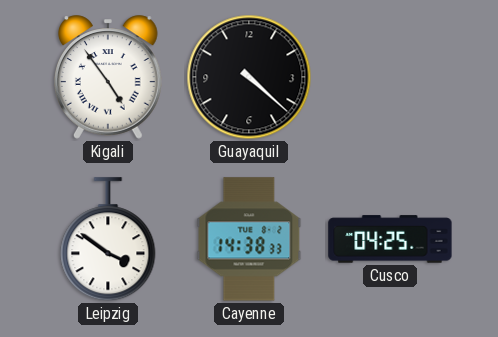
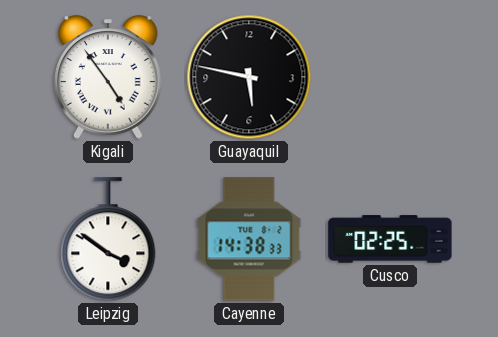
Guayaquil: 4:22 -> 5:47
Cusco: 04:25 -> 02:25
